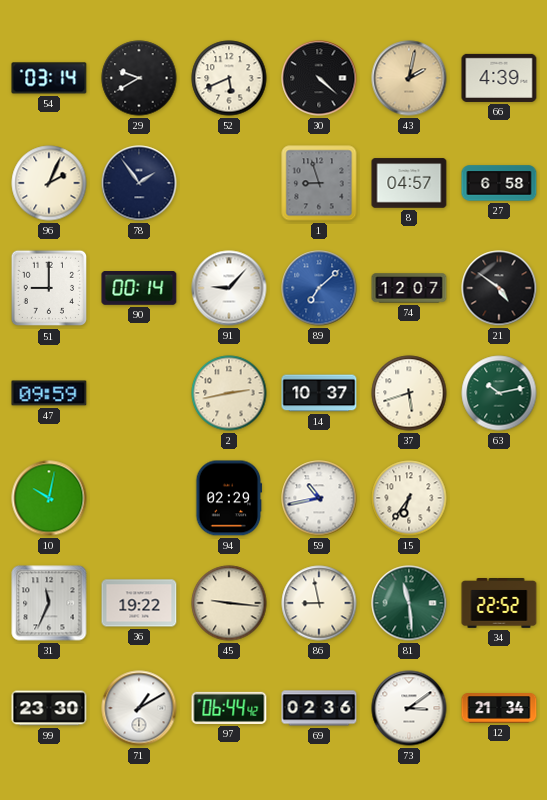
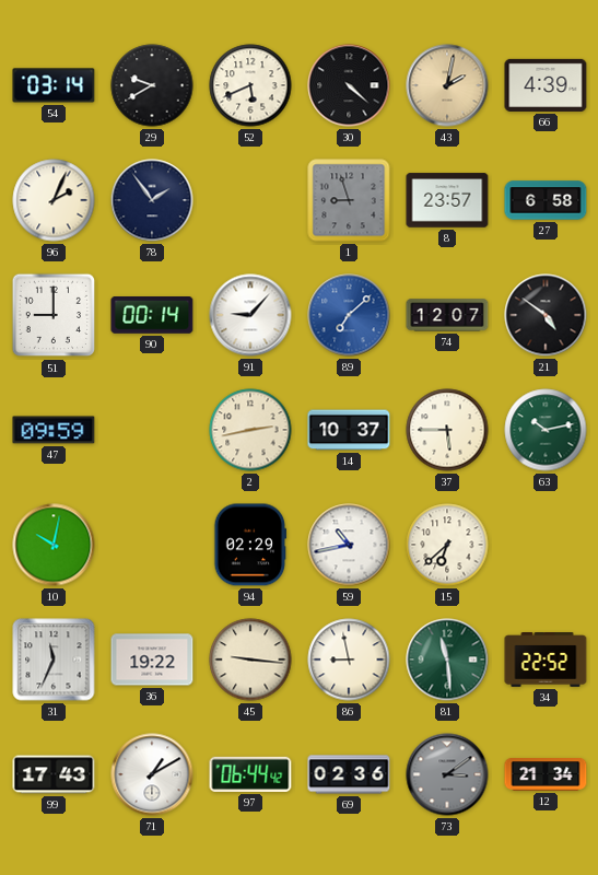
8: 04:57 -> 23:57
37: 5:42 -> 5:45
15: 6:36 -> 6:38
99: 23:30 -> 17:43
73 dial: white -> grey
